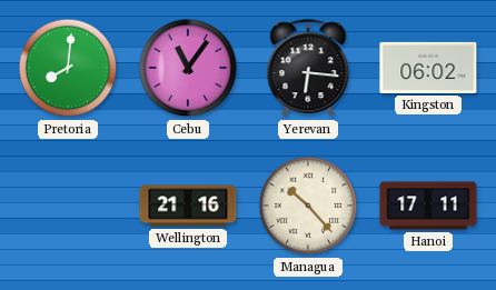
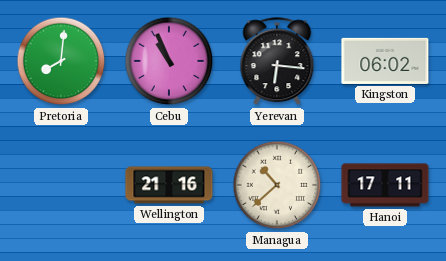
Cebu: 11:06 -> 10:56
Managua: 10:23 -> 10:38
